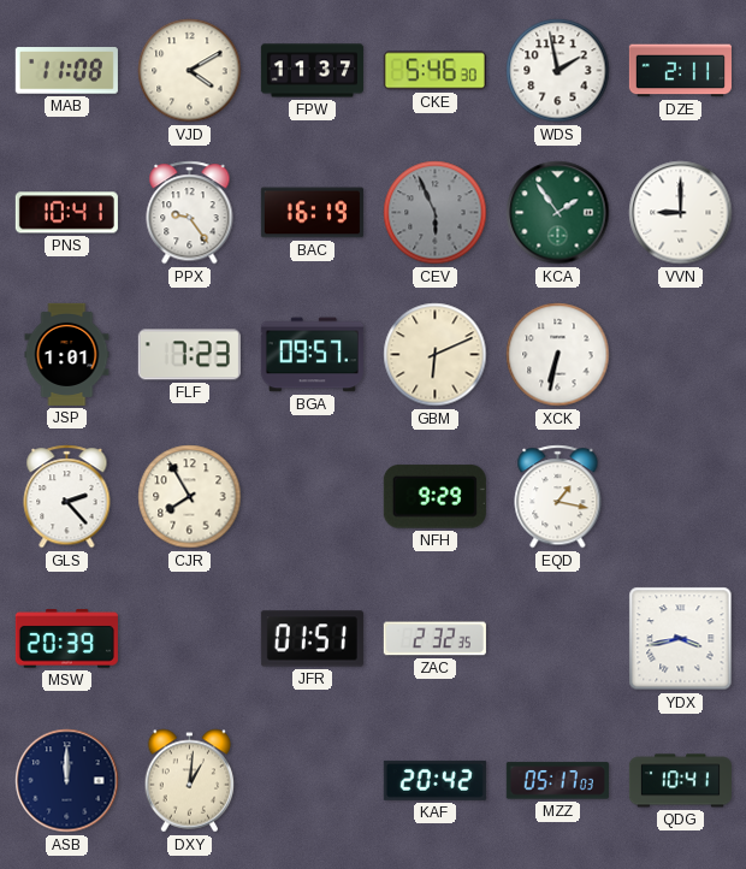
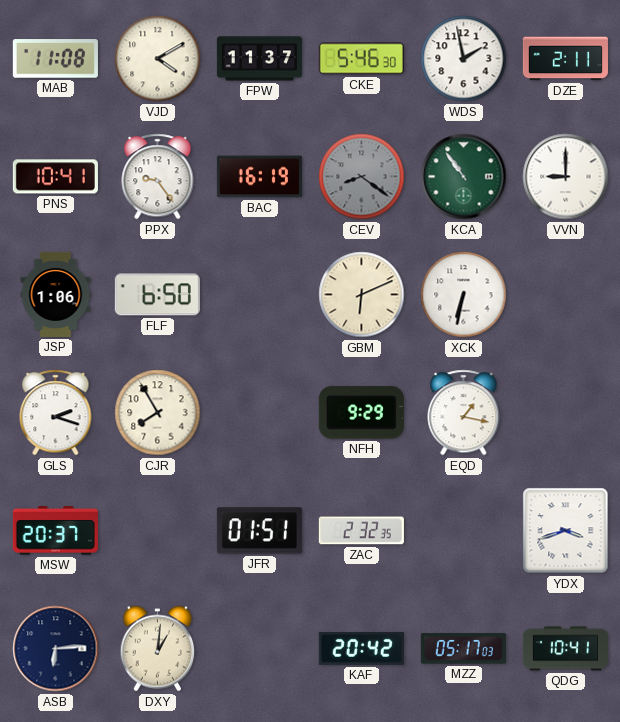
CEV: 5:56 -> 8:21
KCA: 1:54 -> 10:54
JSP: 1:01 -> 1:06
FLF: 7:23 -> 6:50
BGA: 09:57 -> none
GLS: 2:23 -> 2:18
MSW: 20:39 -> 20:37
YDX: 3:43 -> 3:42
ASB: 12:00 -> 6:14
